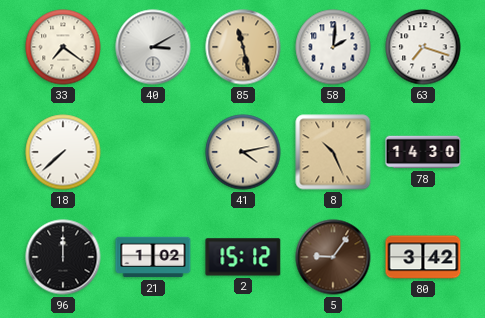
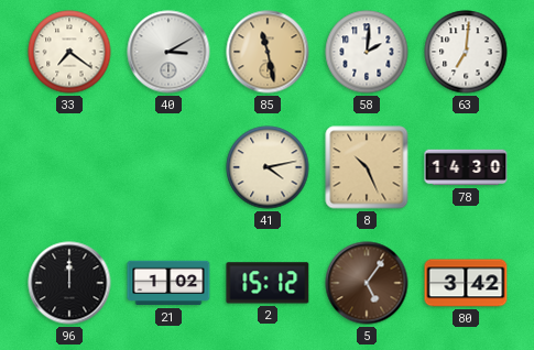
63: 7:18 -> 7:01
18: 7:38 -> none
5: 9:06 -> 5:06
